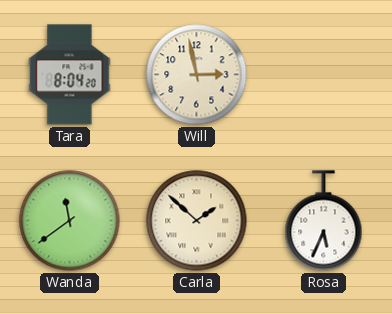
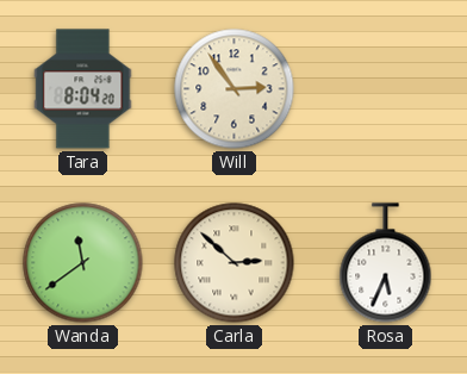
Will: 2:58 -> 2:54
Carla: 1:52 -> 2:52
